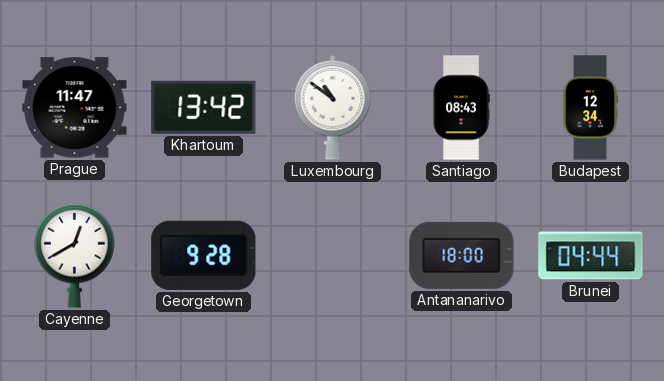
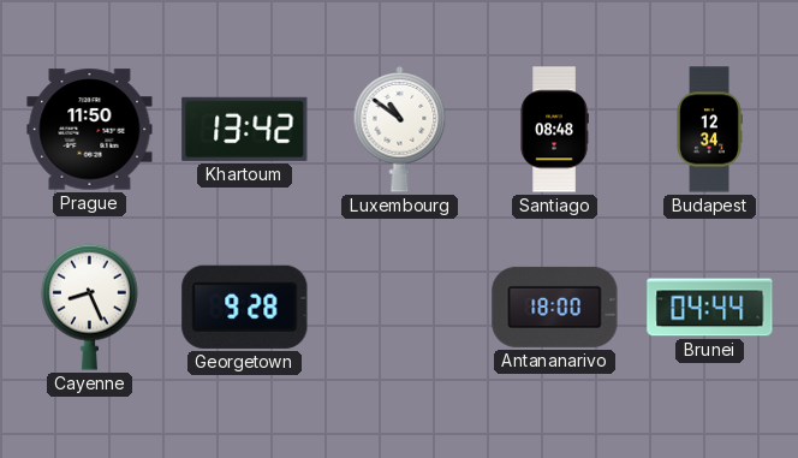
Prague: 11:47 -> 11:50
Santiago: 08:43 -> 08:48
Cayenne: 12:40 -> 8:26
